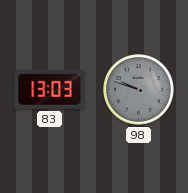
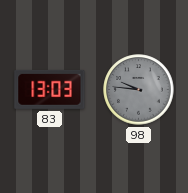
98: 9:48 -> 9:46
